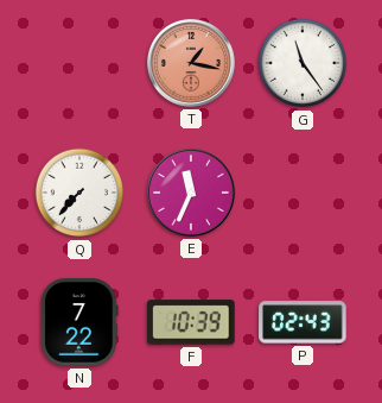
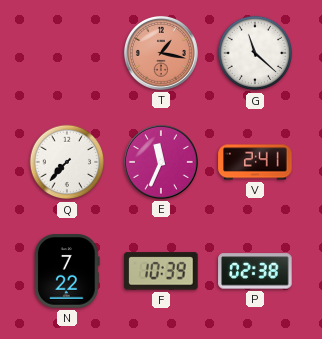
G: 11:24 -> 11:22
V: none -> 2:41
P: 02:43 -> 02:38
